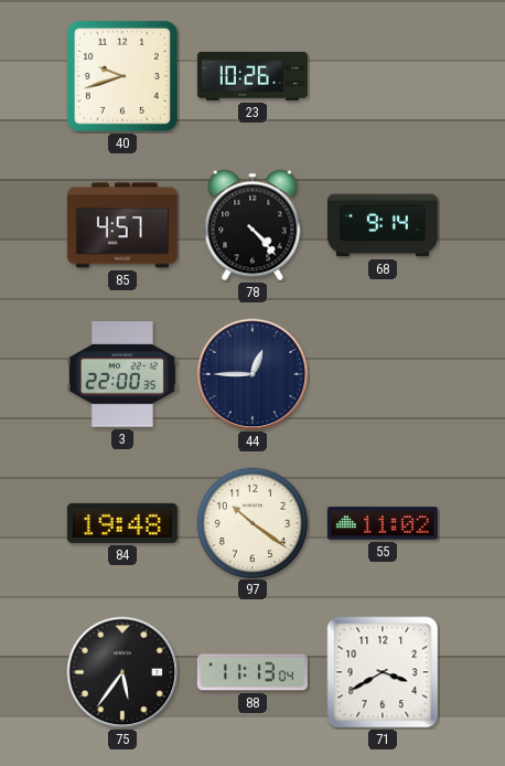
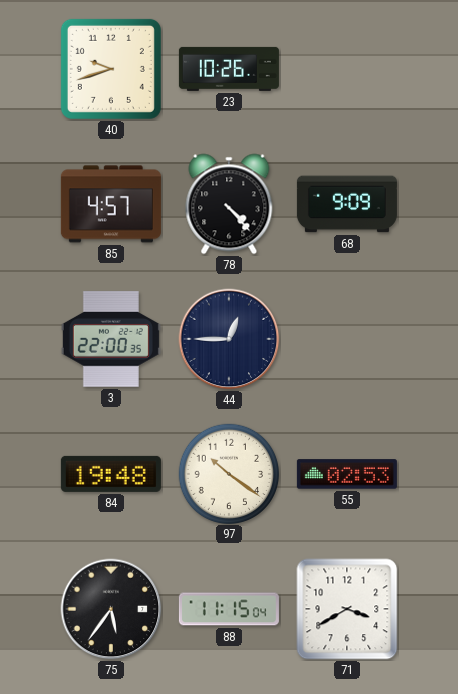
68: 9:14 -> 9:09
55: 11:02 -> 02:53
88: 11:13 -> 11:15
